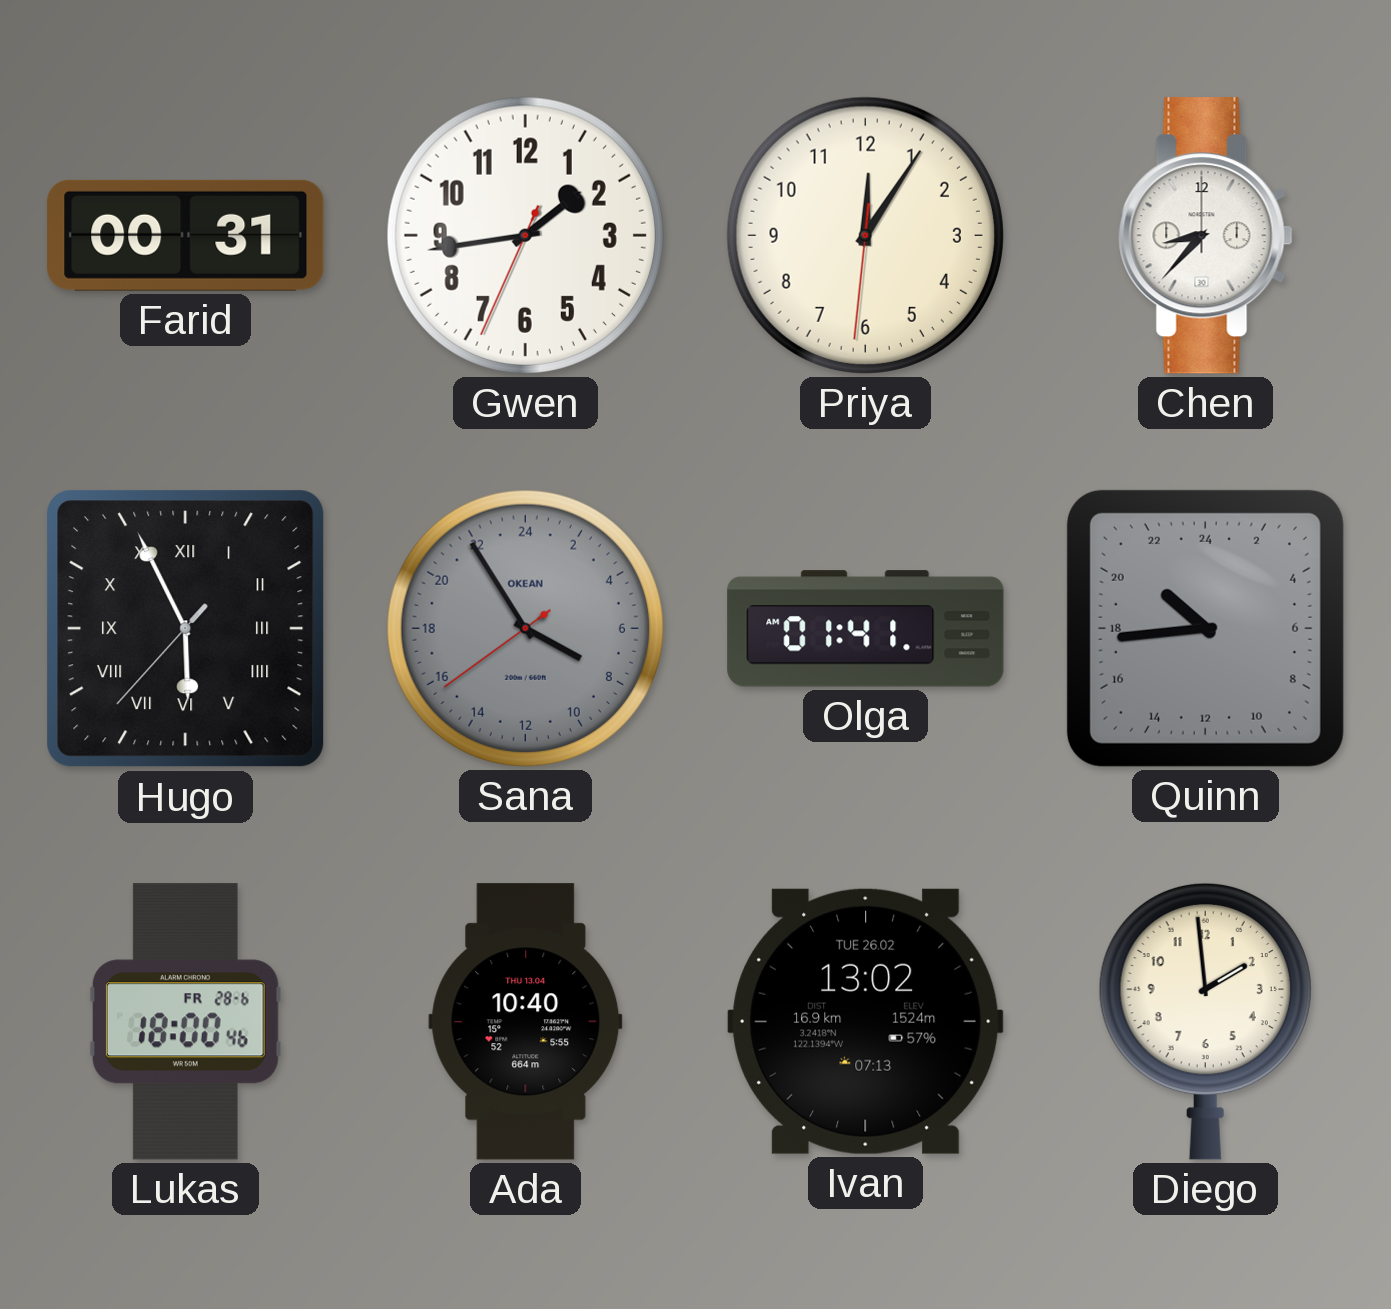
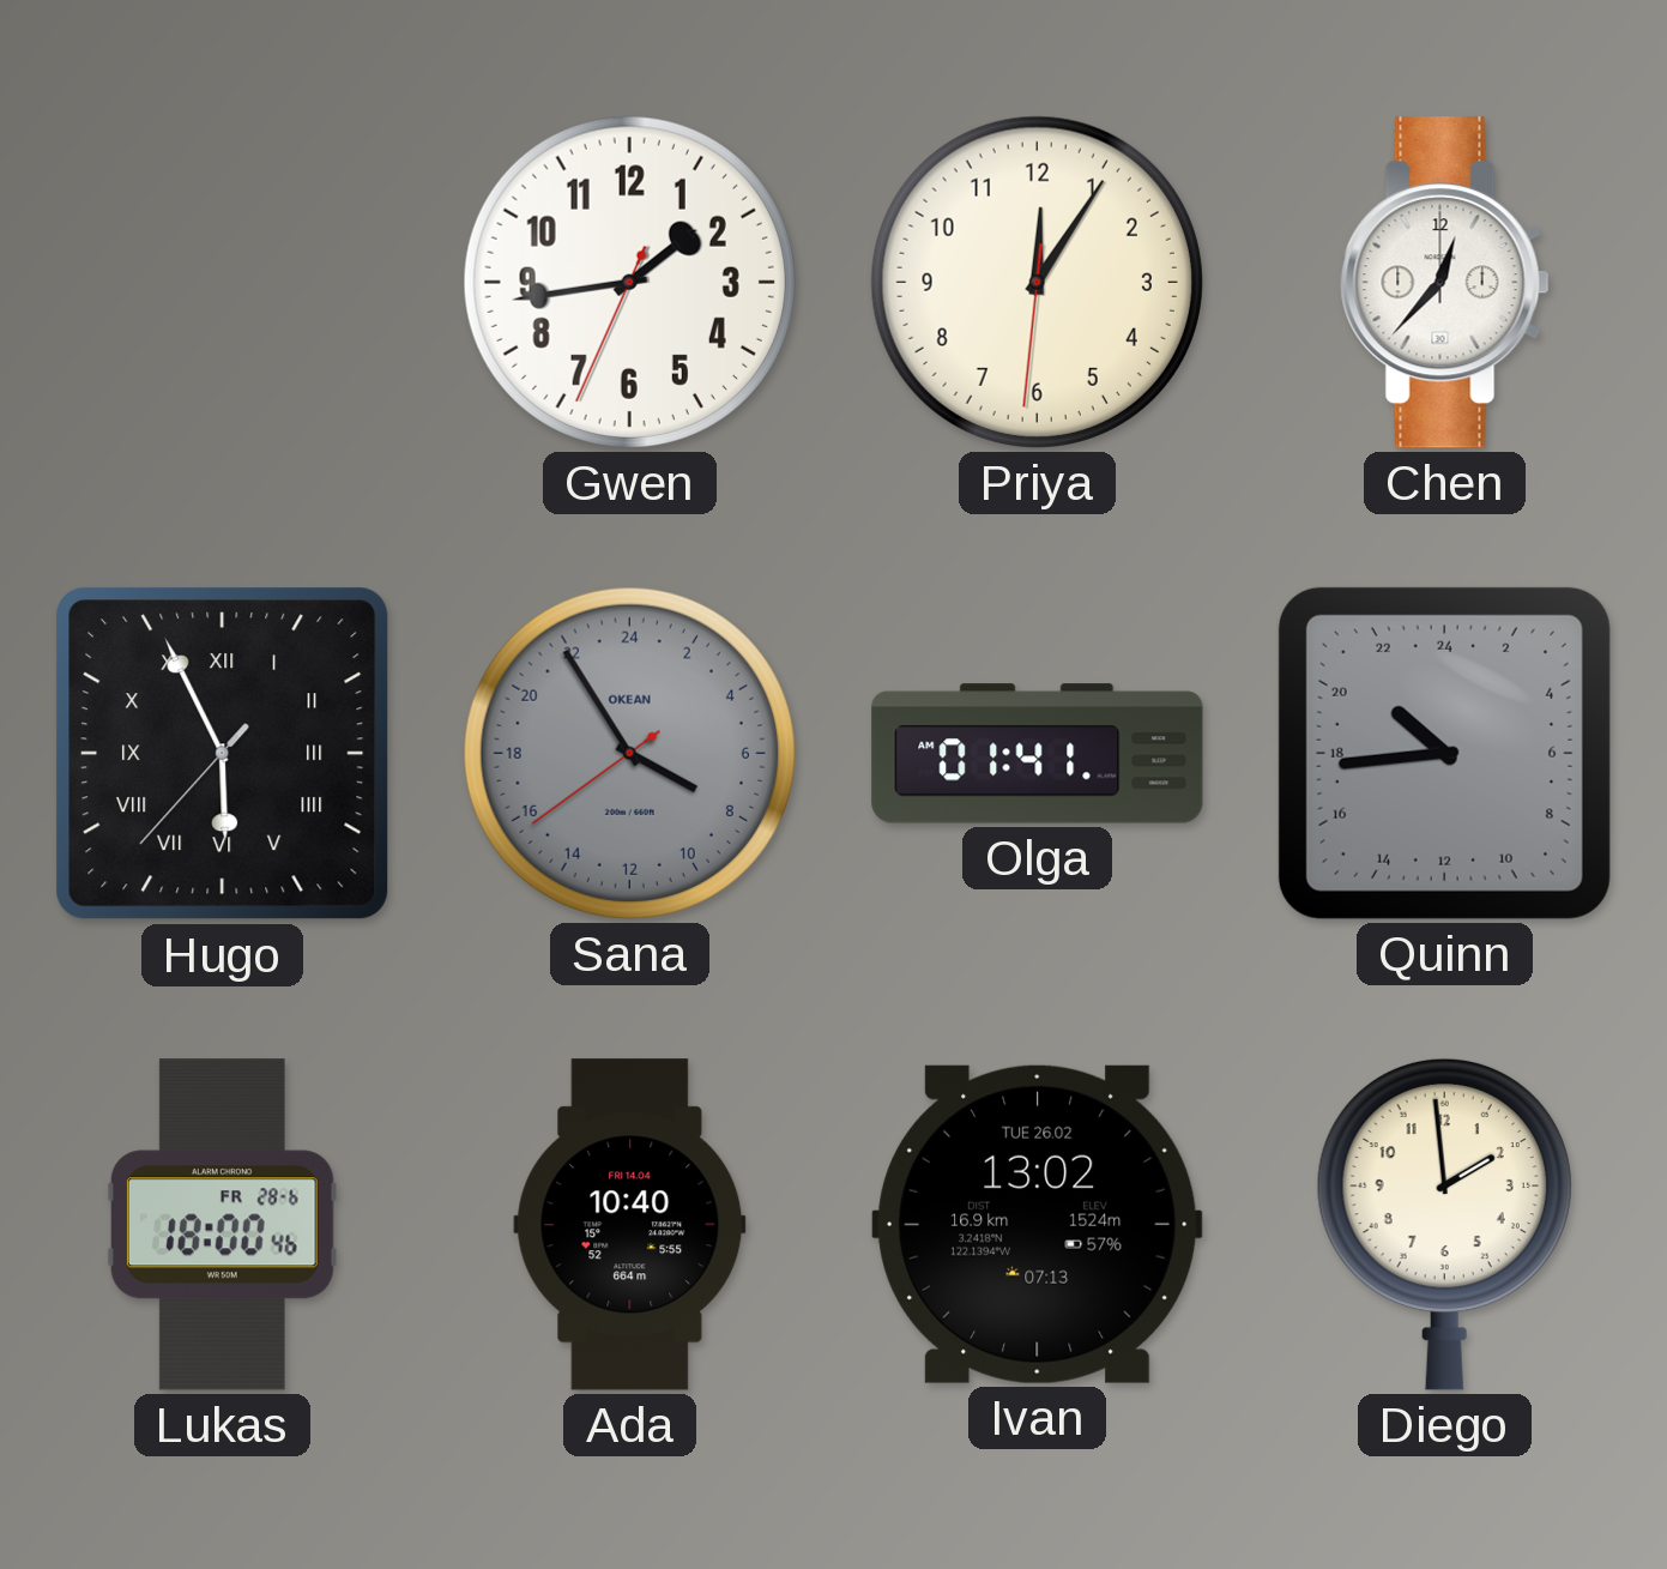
Farid: 00:31 -> none
Chen: 8:37 -> 12:37
Ada date: THU 13.04 -> FRI 14.04
